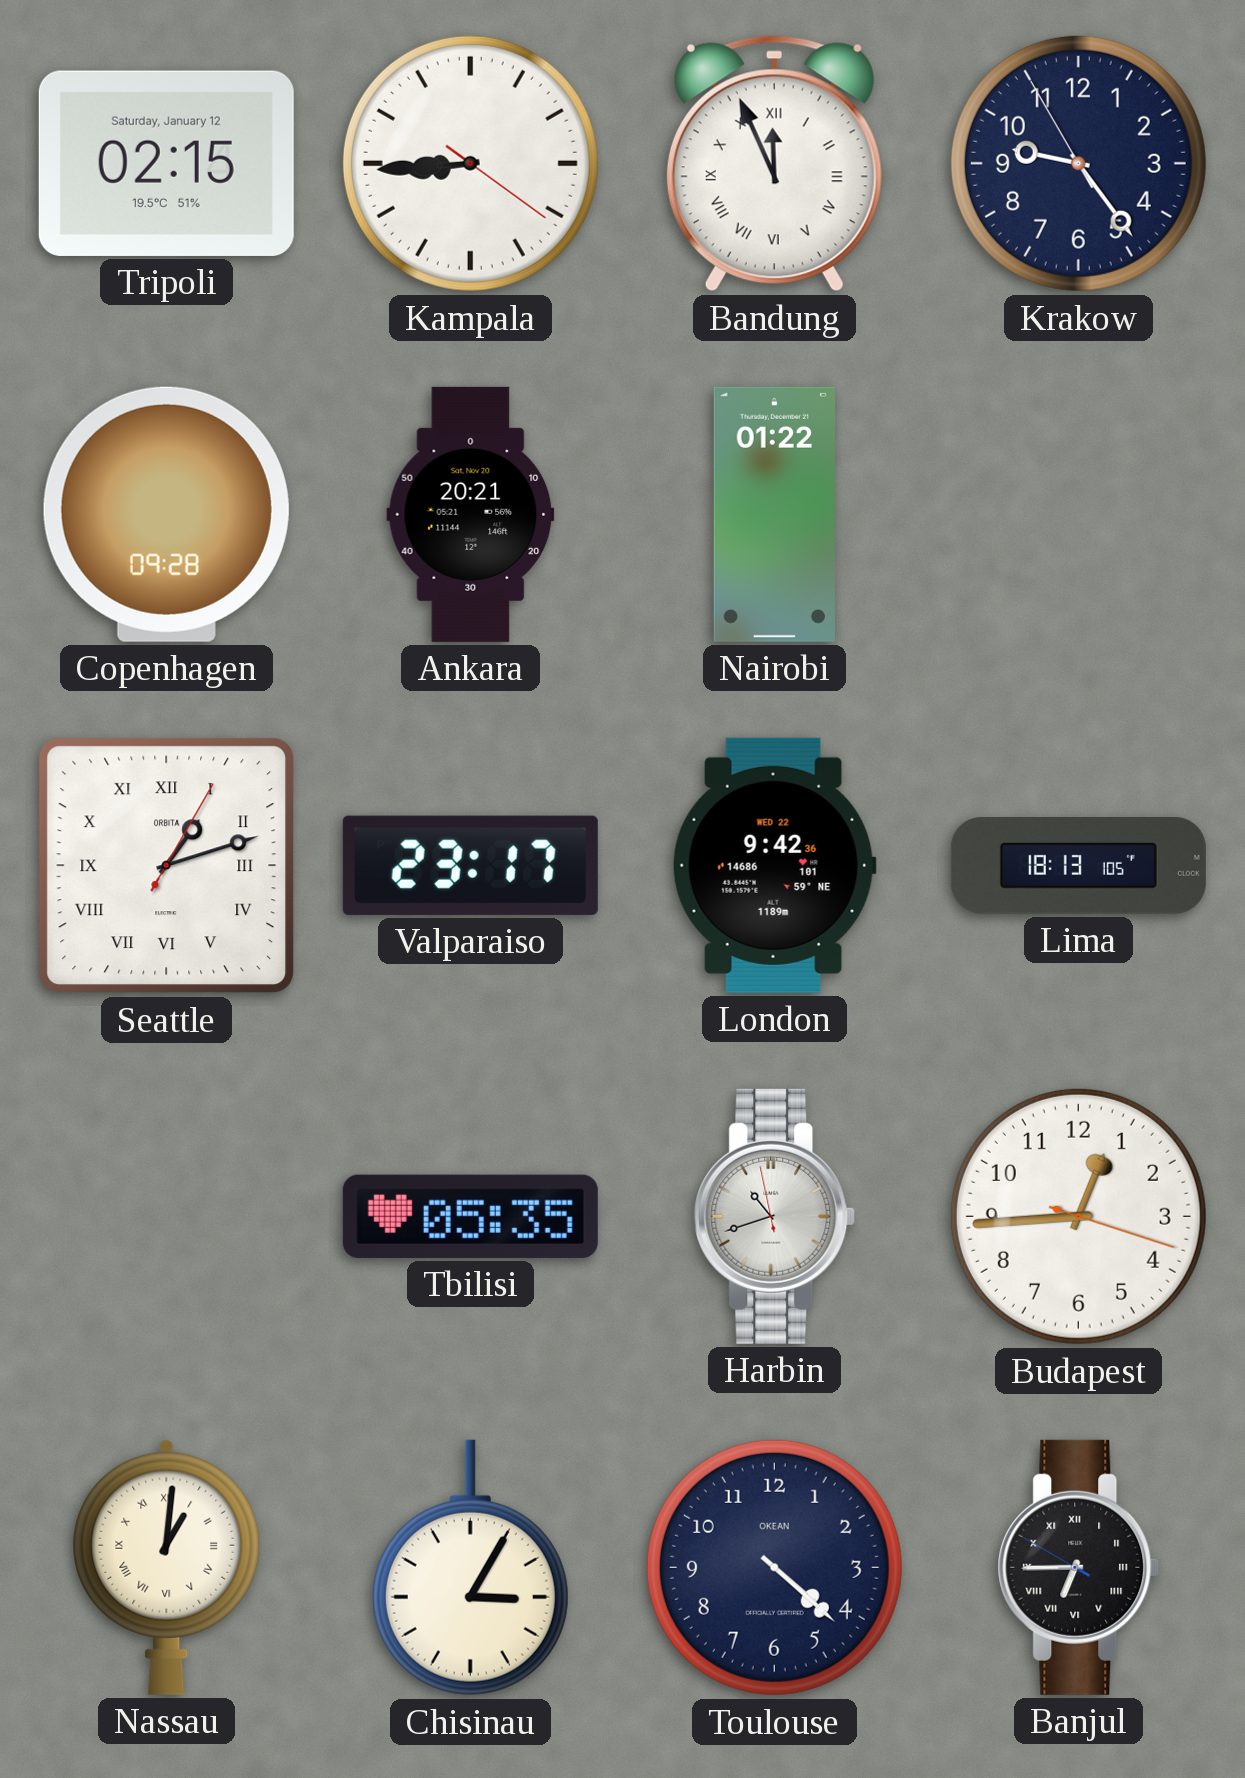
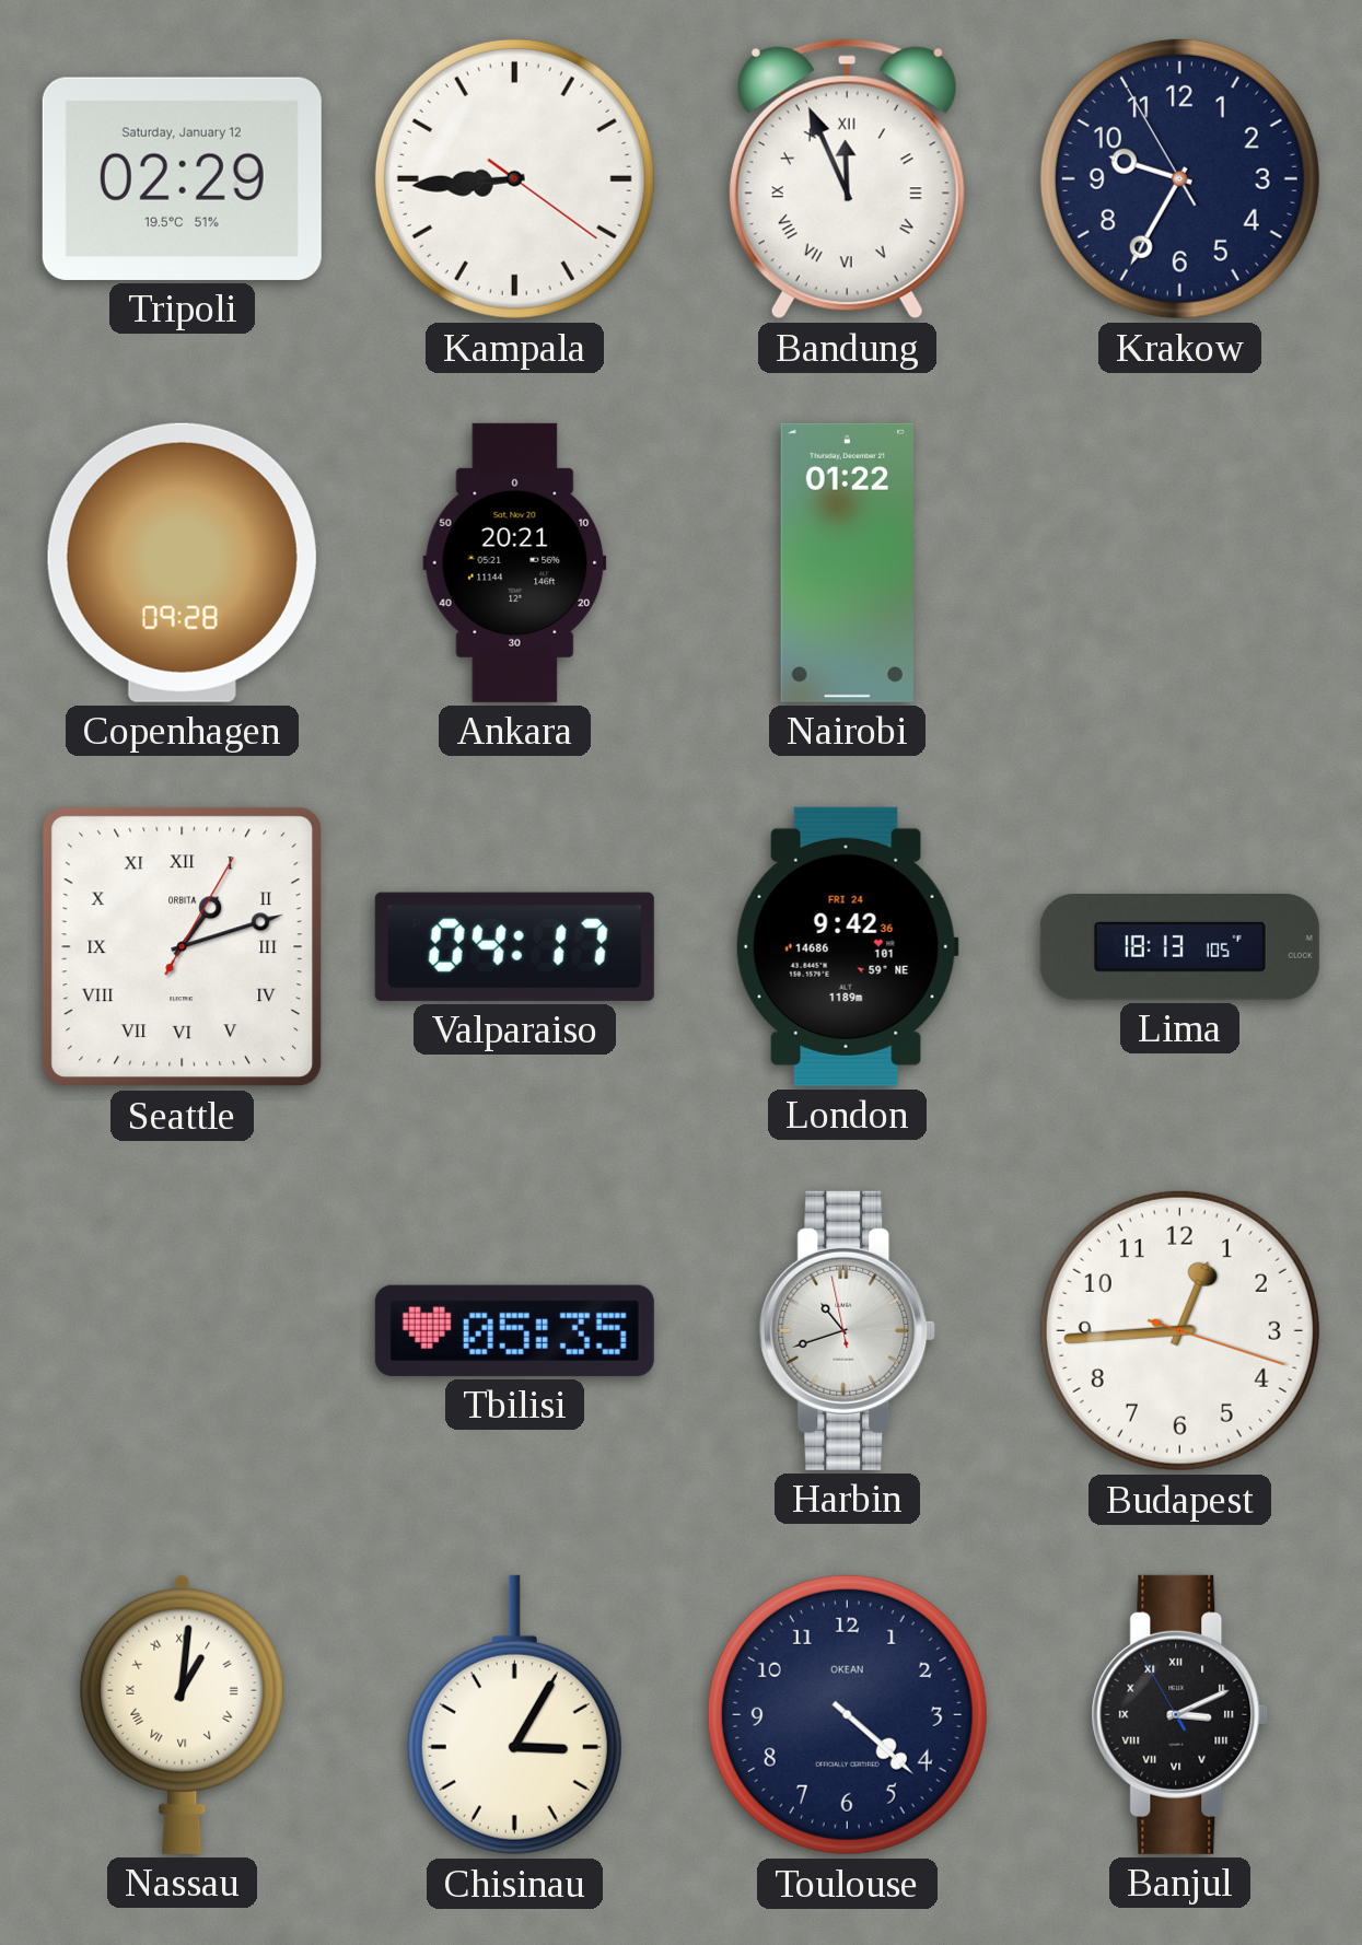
Tripoli: 02:15 -> 02:29
Krakow: 9:23 -> 9:34
Valparaiso: 23:17 -> 04:17
London date: WED 22 -> FRI 24
Banjul: 6:44 -> 3:10
